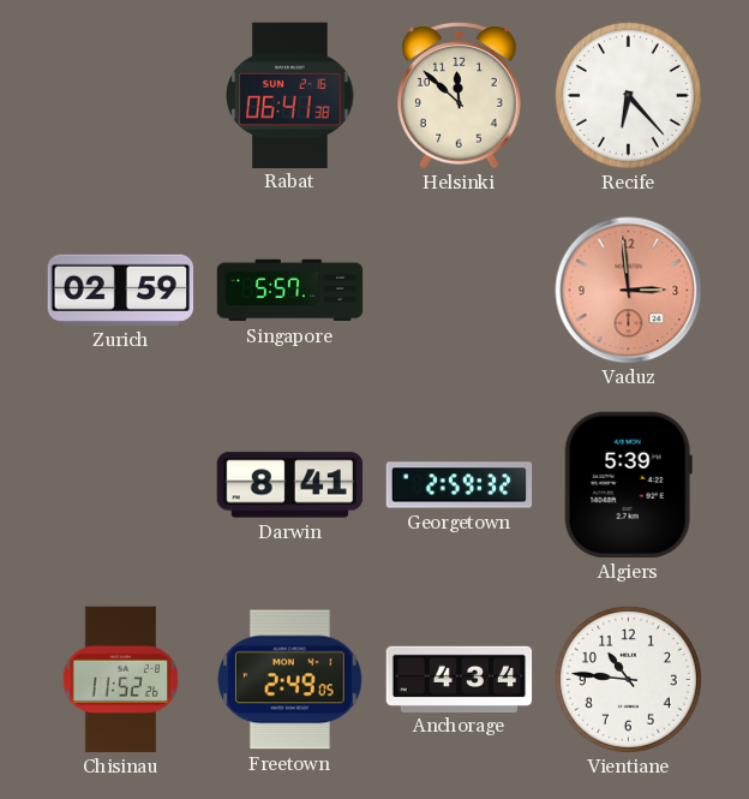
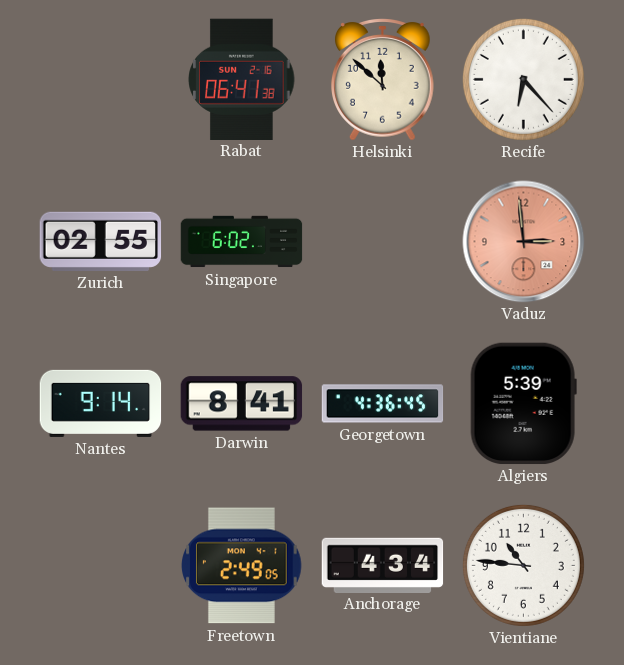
Zurich: 02:59 -> 02:55
Singapore: 5:57 -> 6:02
Nantes: none -> 9:14
Georgetown: 2:59 -> 4:36
Chisinau: 11:52 -> none
